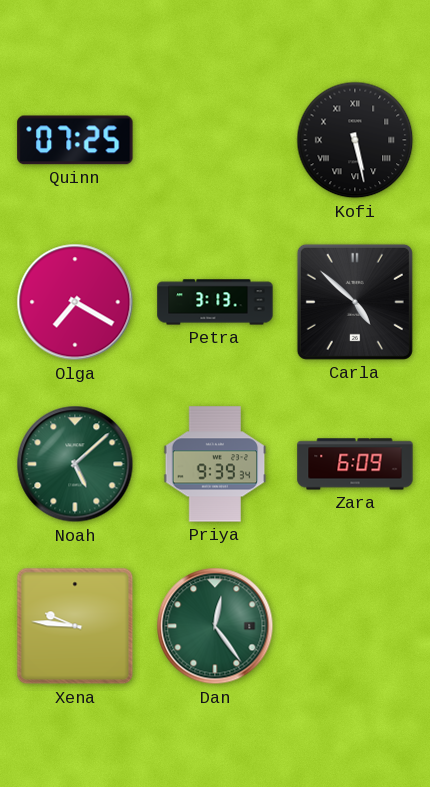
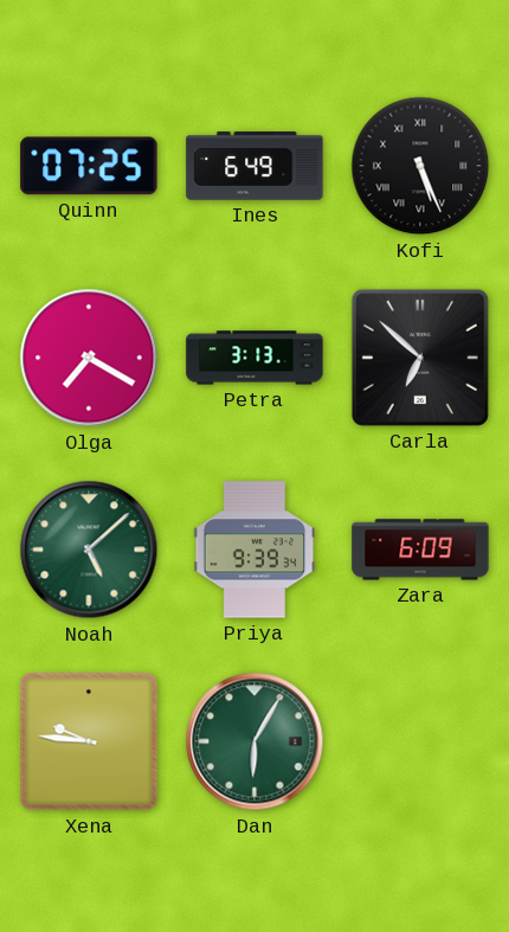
Ines: none -> 6:49
Kofi: 5:28 -> 5:26
Carla: 4:52 -> 6:52
Dan: 12:24 -> 6:05
